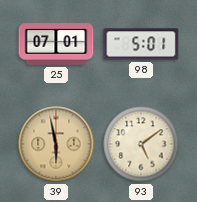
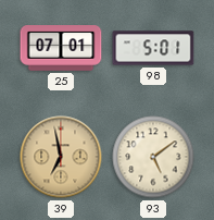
39: 5:58 -> 6:58
